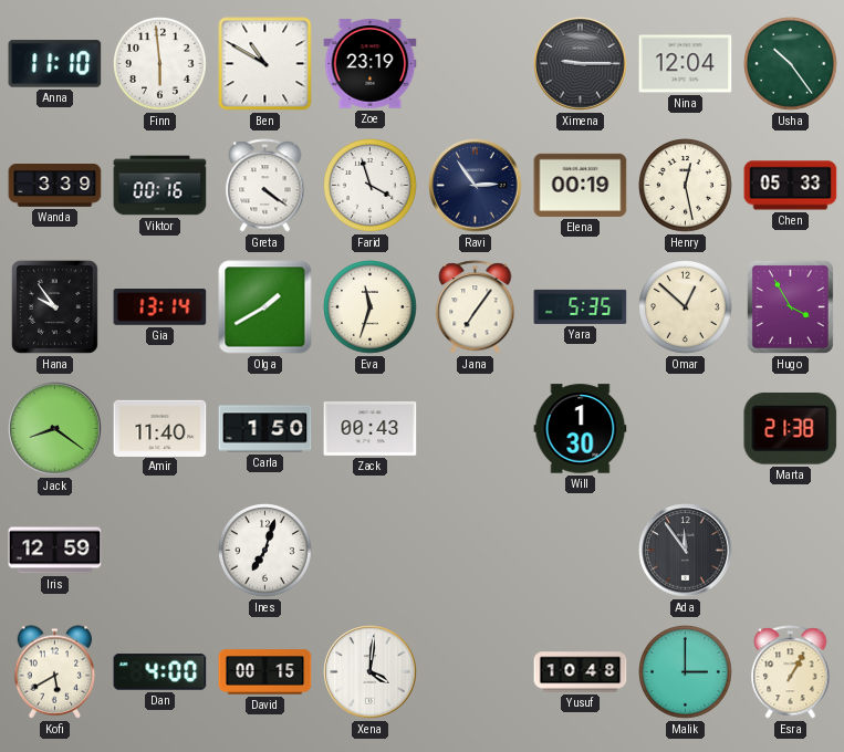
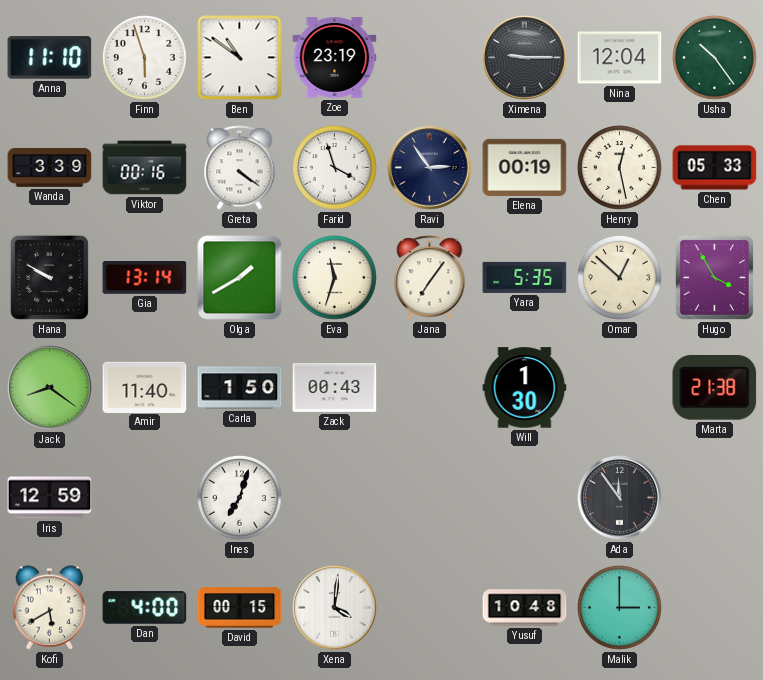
Finn: 5:59 -> 5:57
Ben: 10:50 -> 10:51
Hana: 9:54 -> 9:50
Esra: 1:05 -> none
